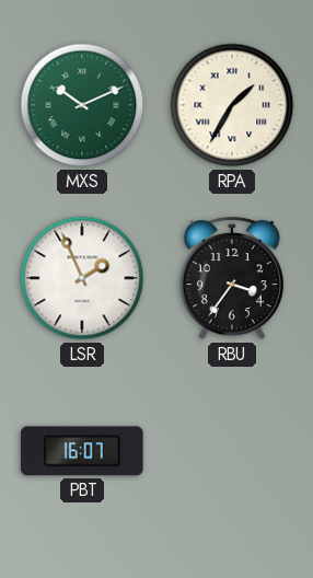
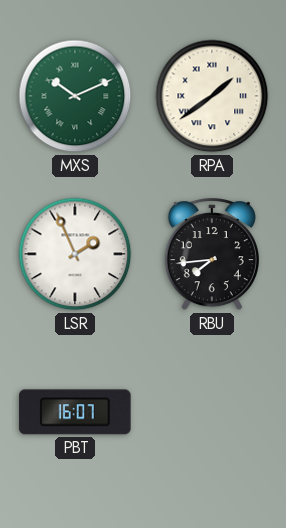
RPA: 1:35 -> 1:39
RBU: 3:36 -> 7:44
